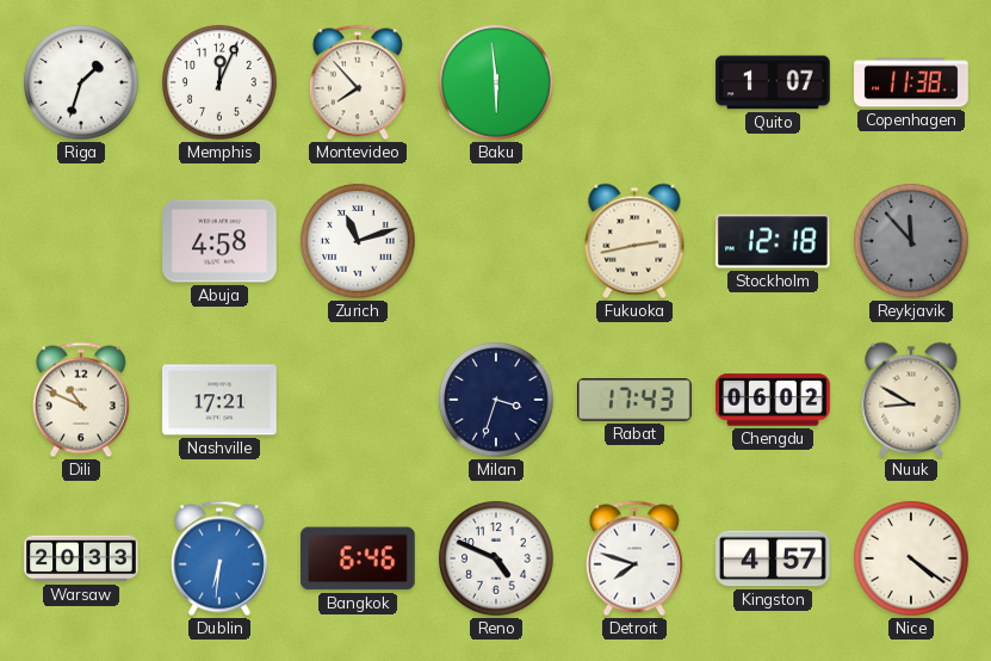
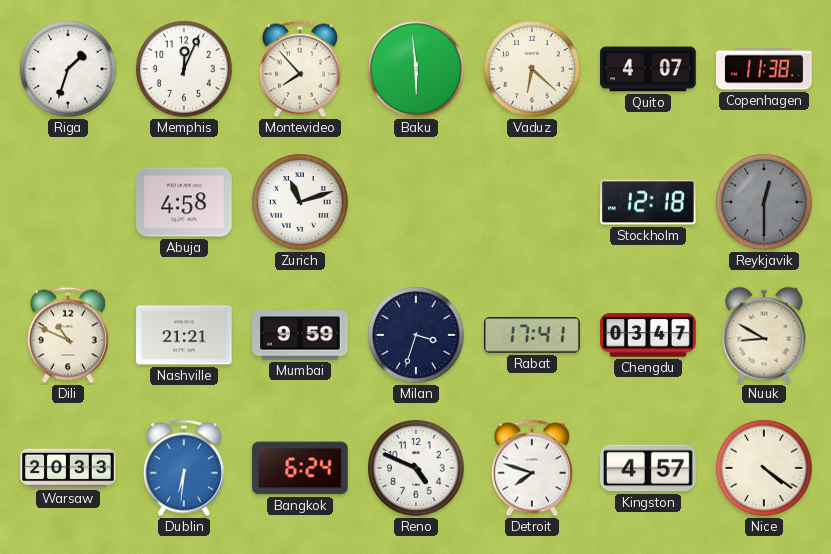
Vaduz: none -> 6:22
Quito: 1:07 -> 4:07
Fukuoka: 2:43 -> none
Reykjavik: 11:53 -> 12:30
Nashville: 17:21 -> 21:21
Mumbai: none -> 9:59
Rabat: 17:43 -> 17:41
Chengdu: 06:02 -> 03:47
Bangkok: 6:46 -> 6:24
